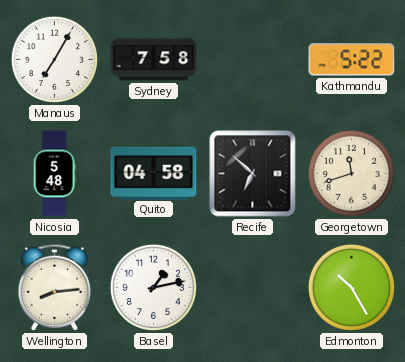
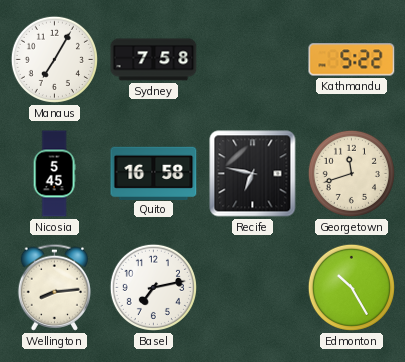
Nicosia: 5:48 -> 5:45
Quito: 04:58 -> 16:58
Recife: 6:52 -> 6:47
Basel: 1:13 -> 7:13
